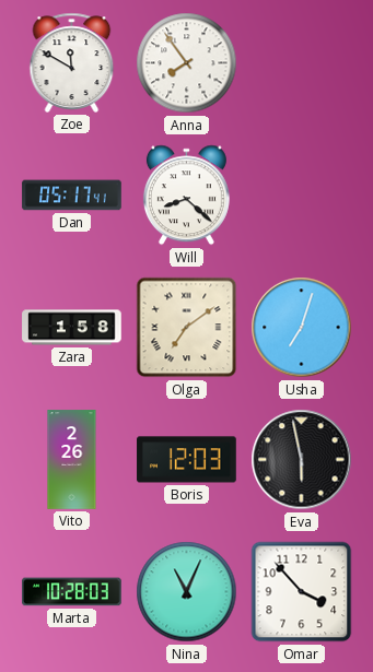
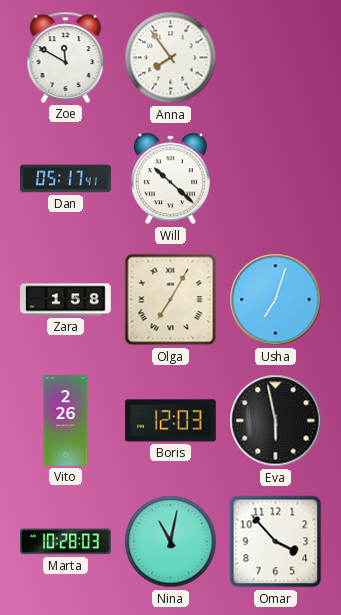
Will: 8:22 -> 10:22
Olga: 7:09 -> 7:05
Nina: 11:04 -> 11:02
